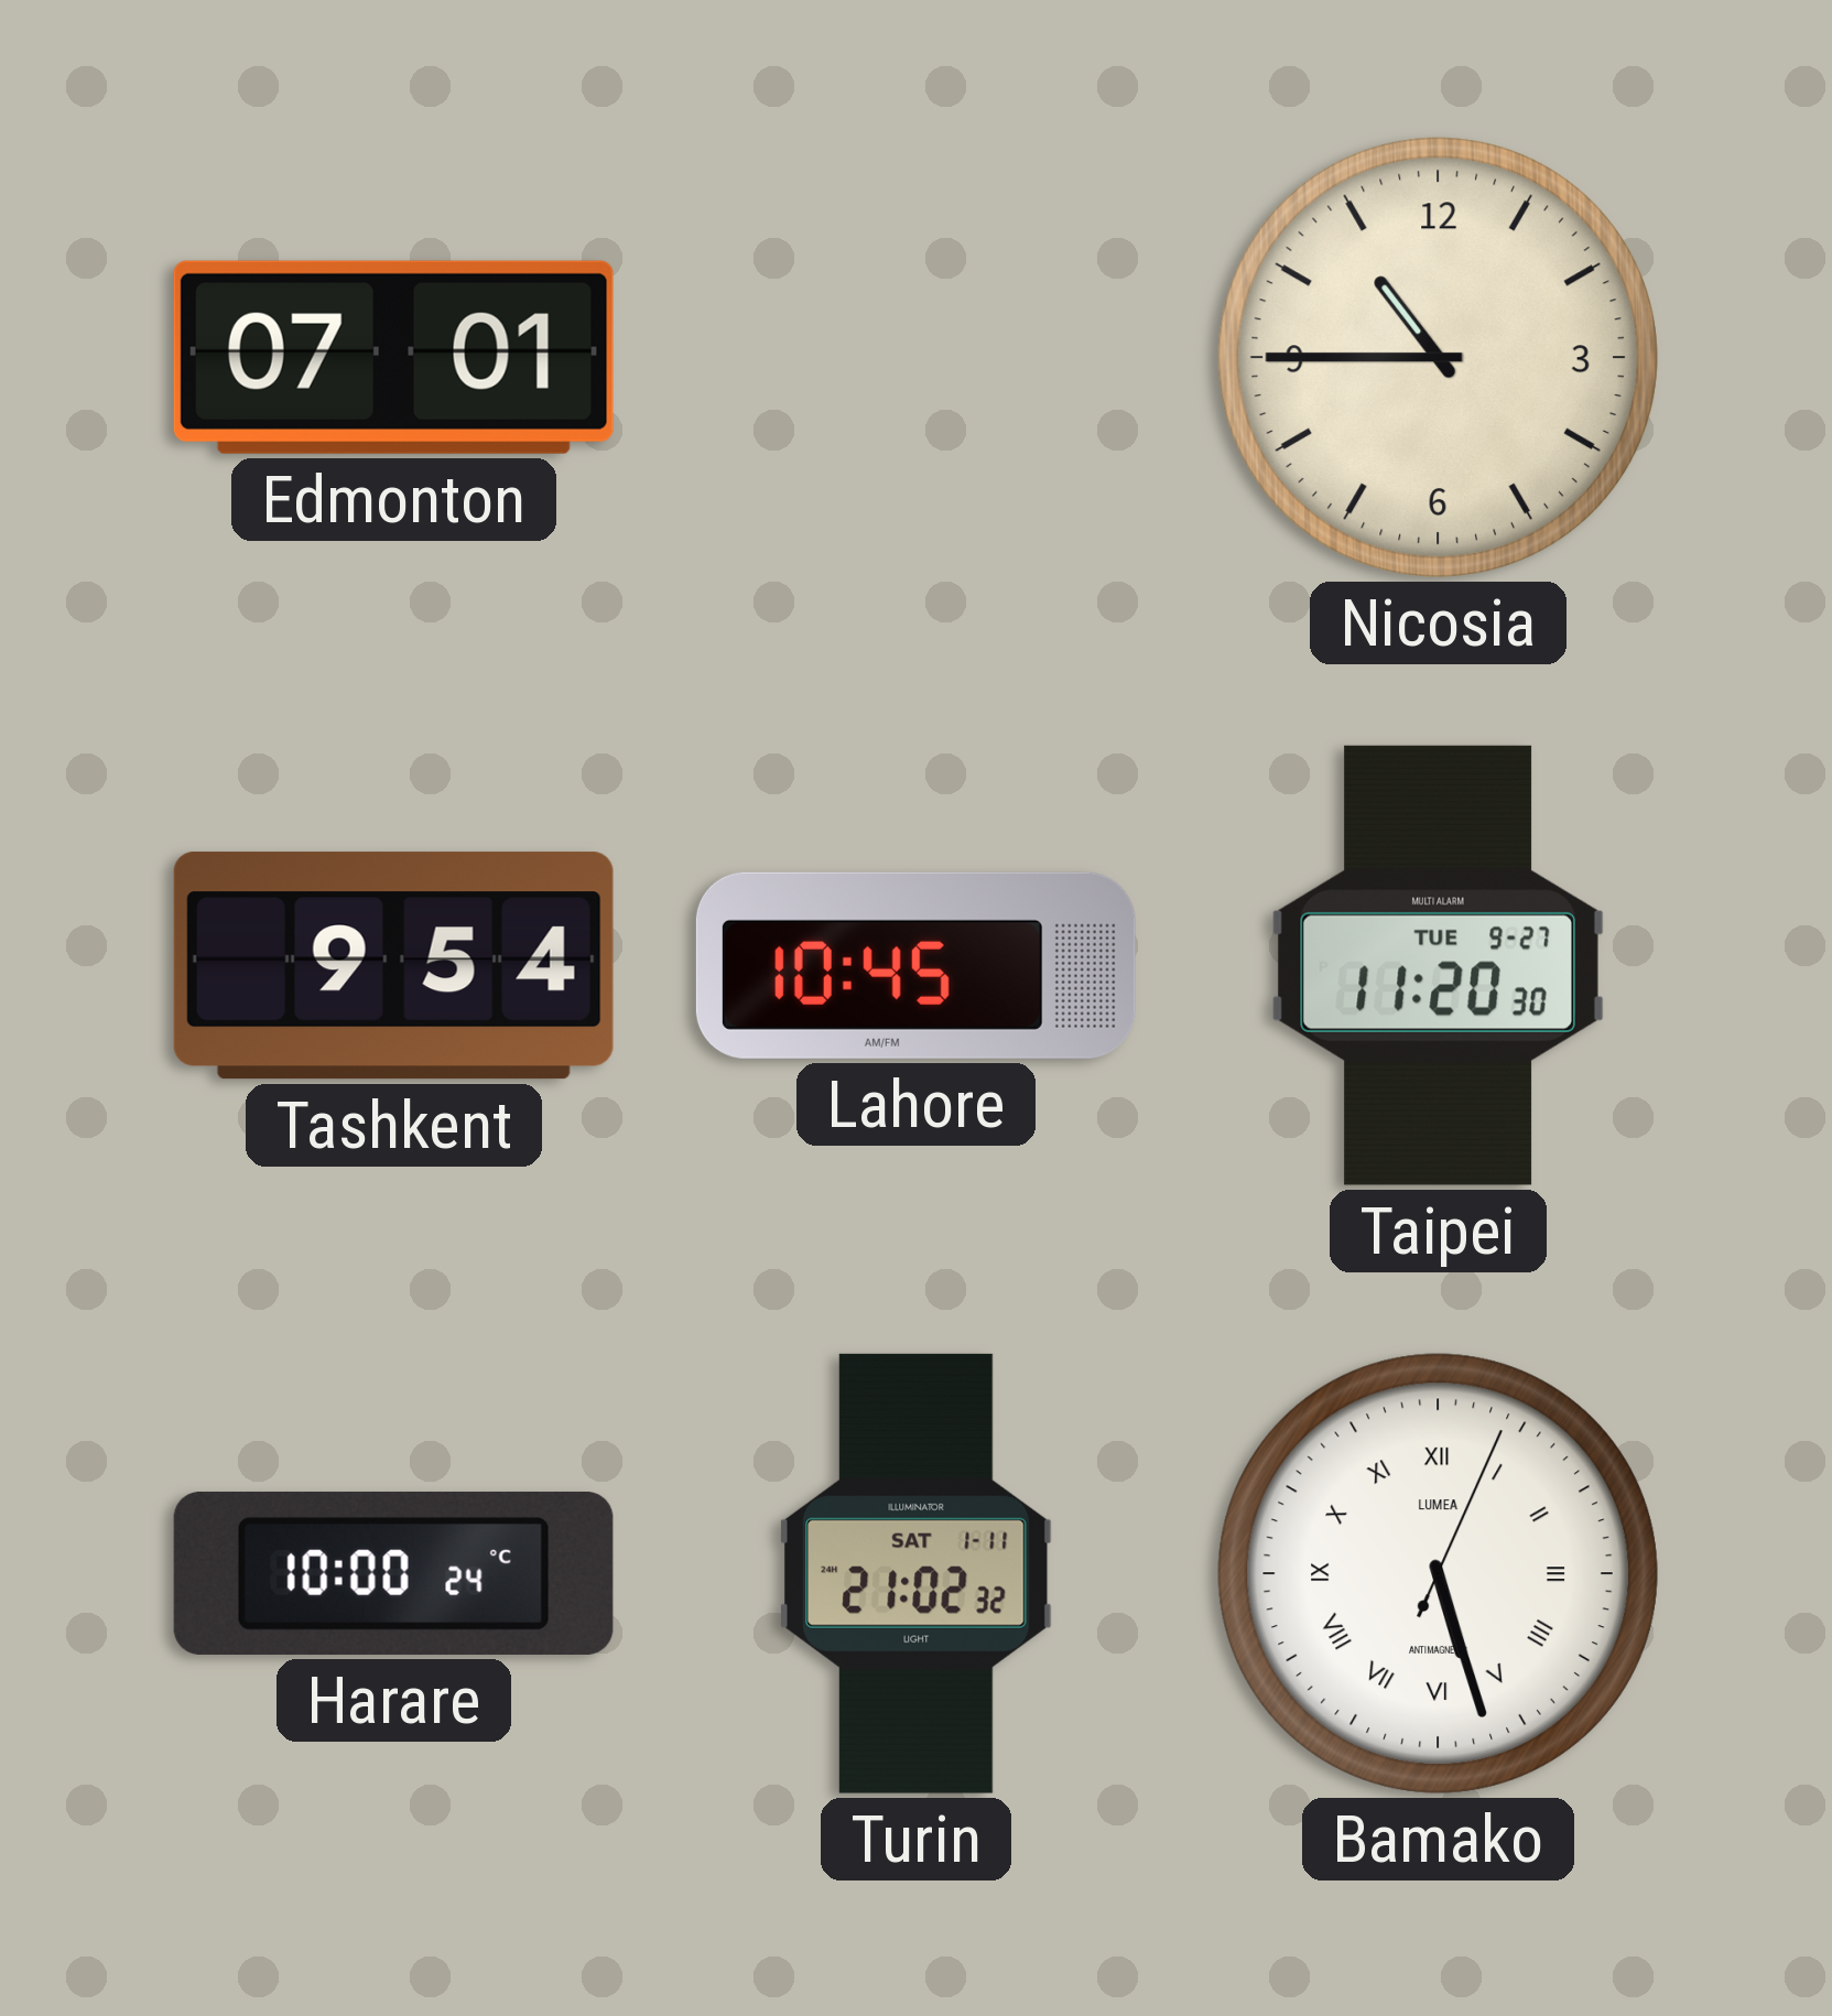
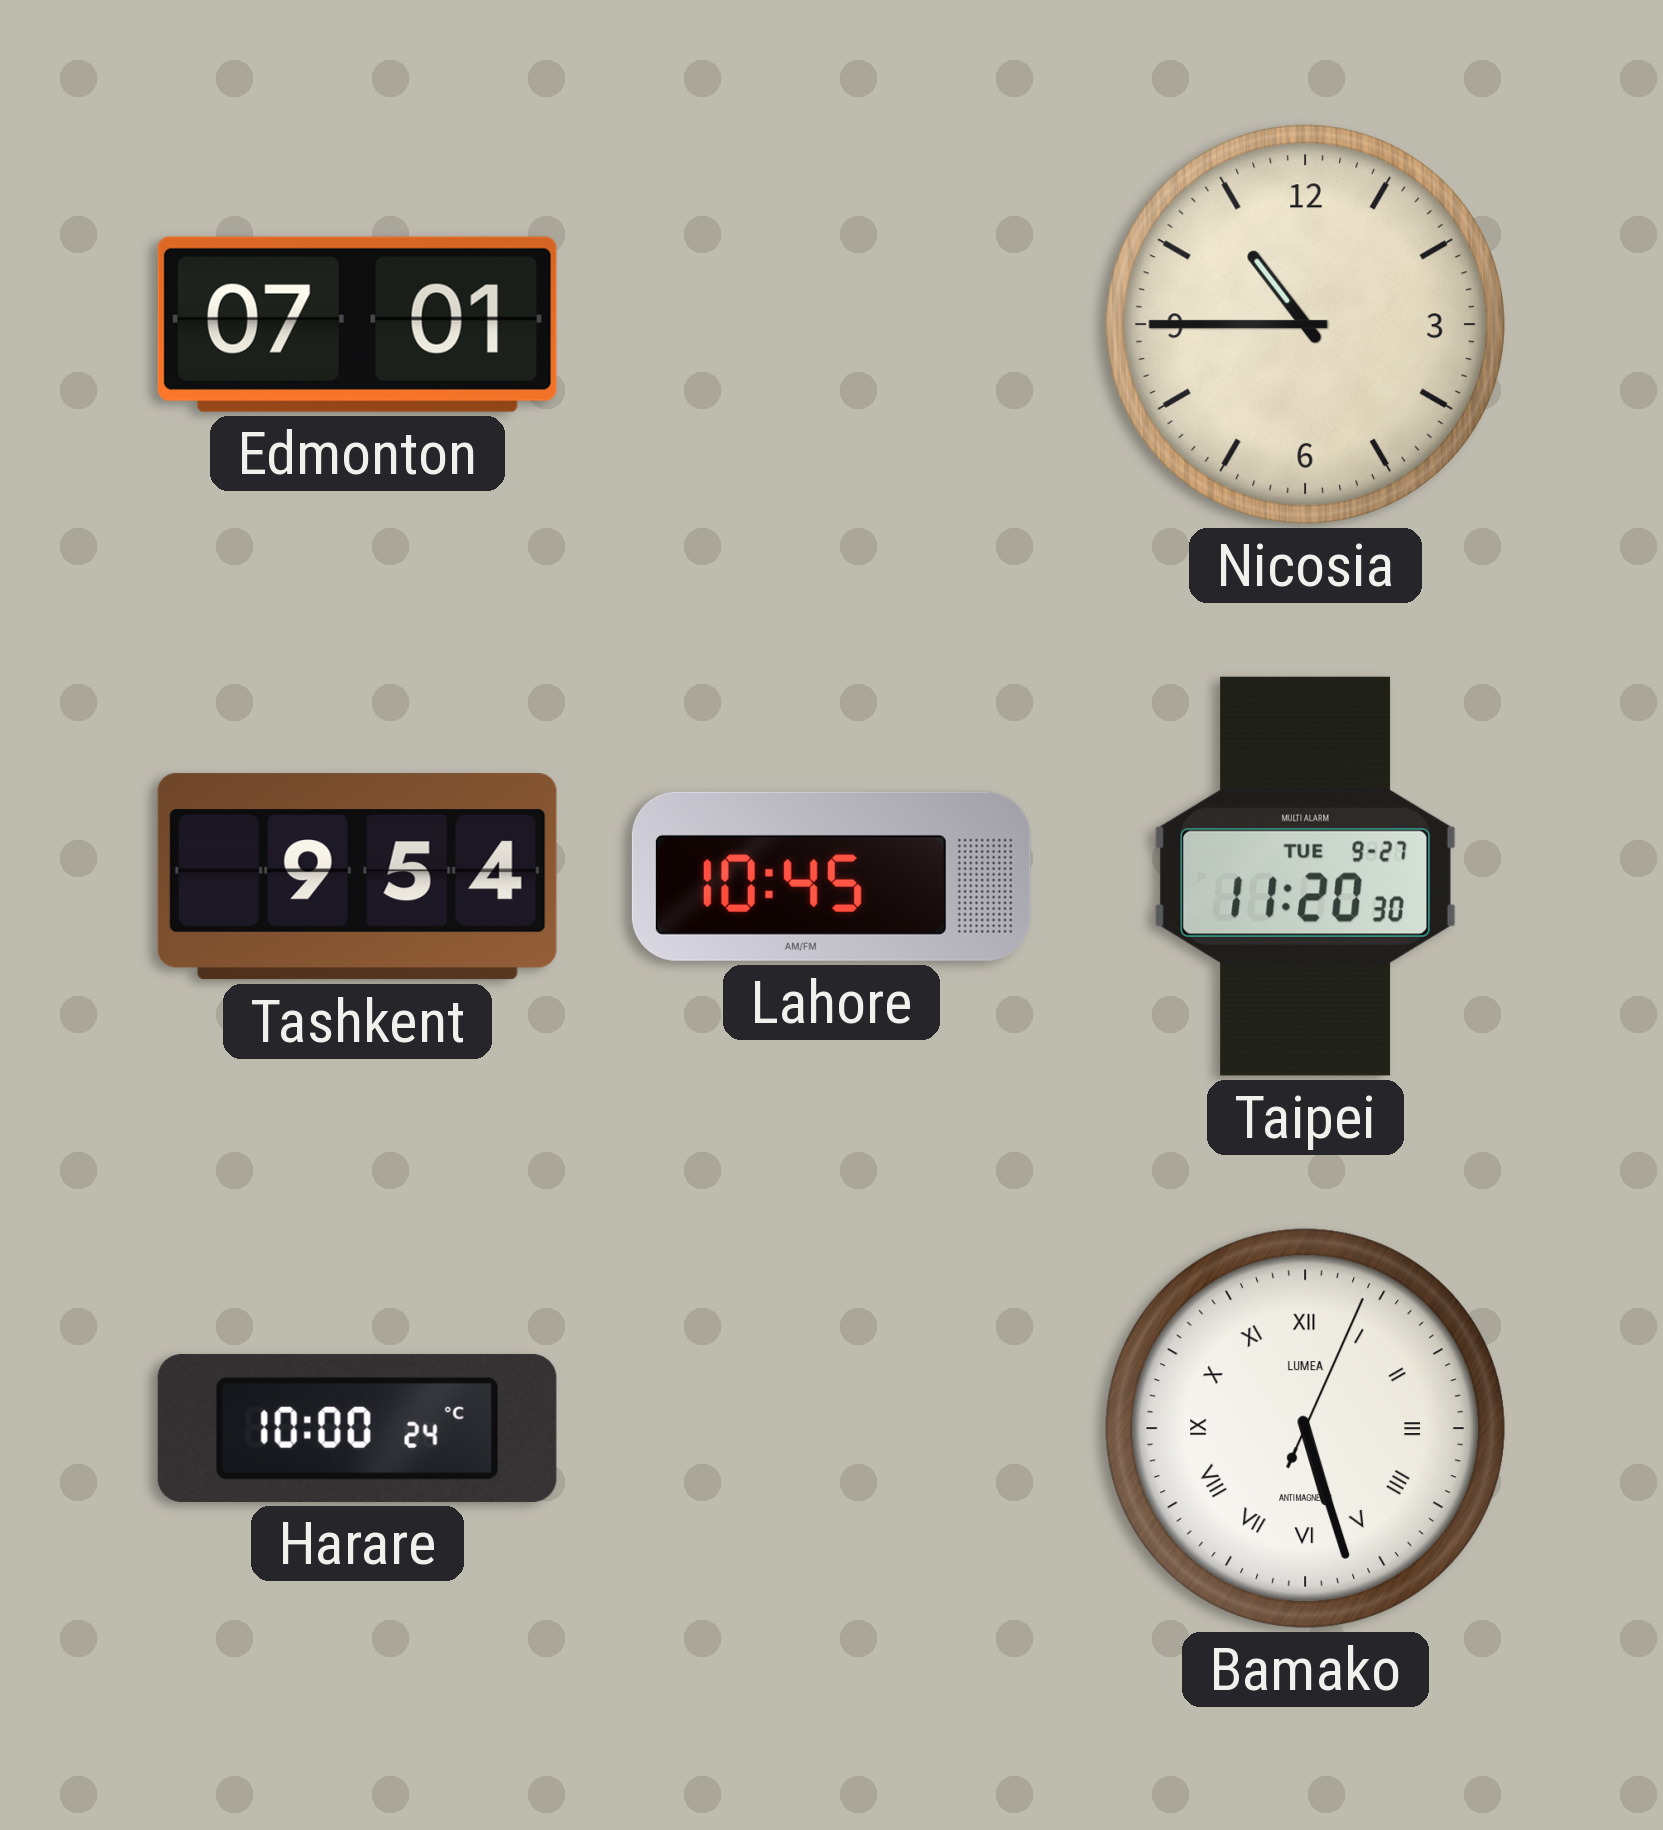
Turin: 21:02 -> none
